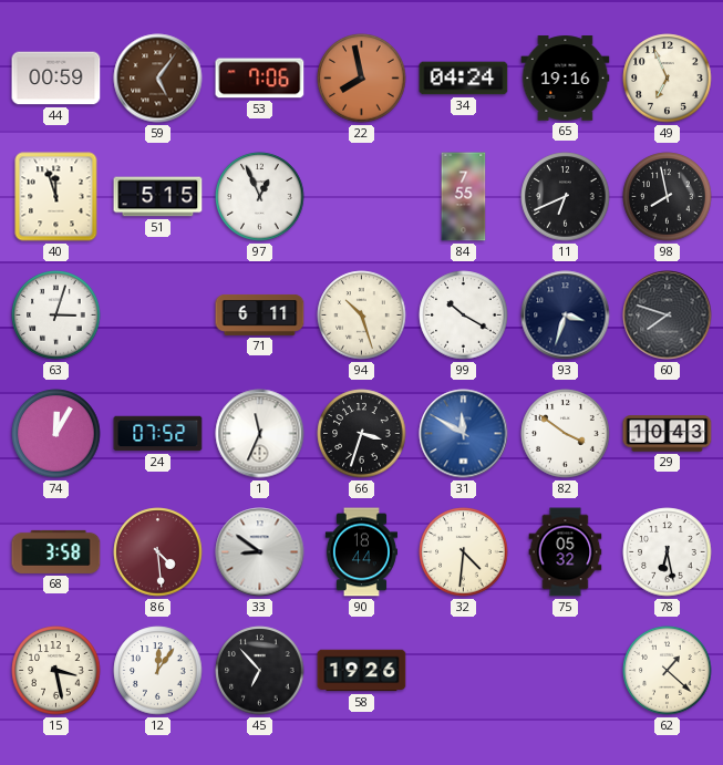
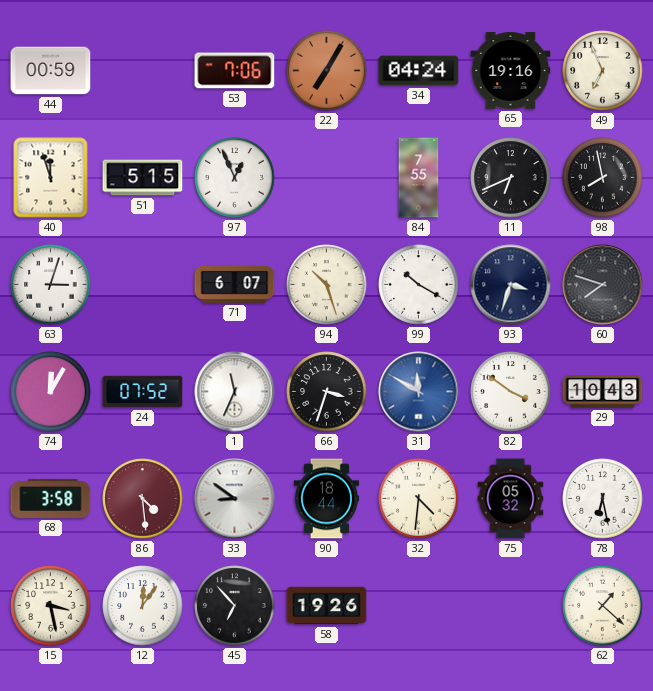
59: 5:06 -> none
22: 7:58 -> 7:05
71: 6:11 -> 6:07
